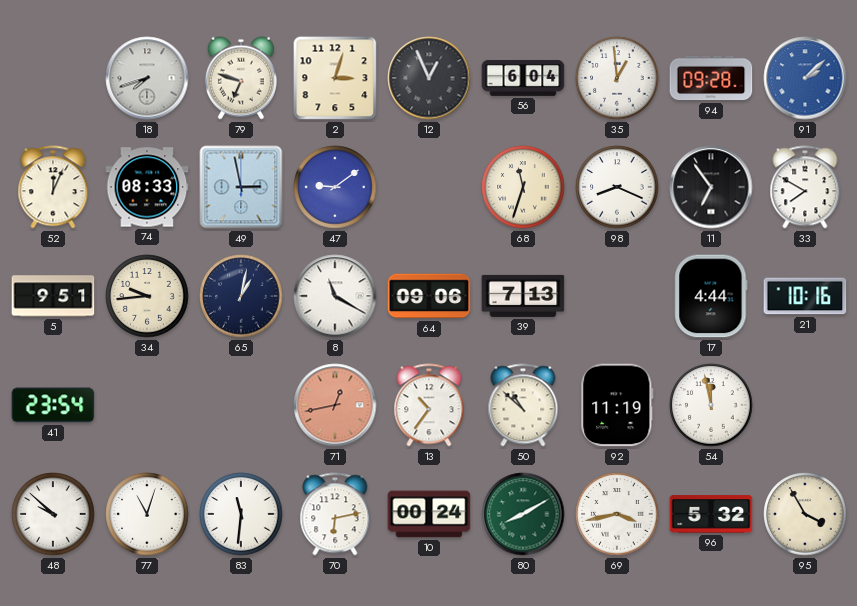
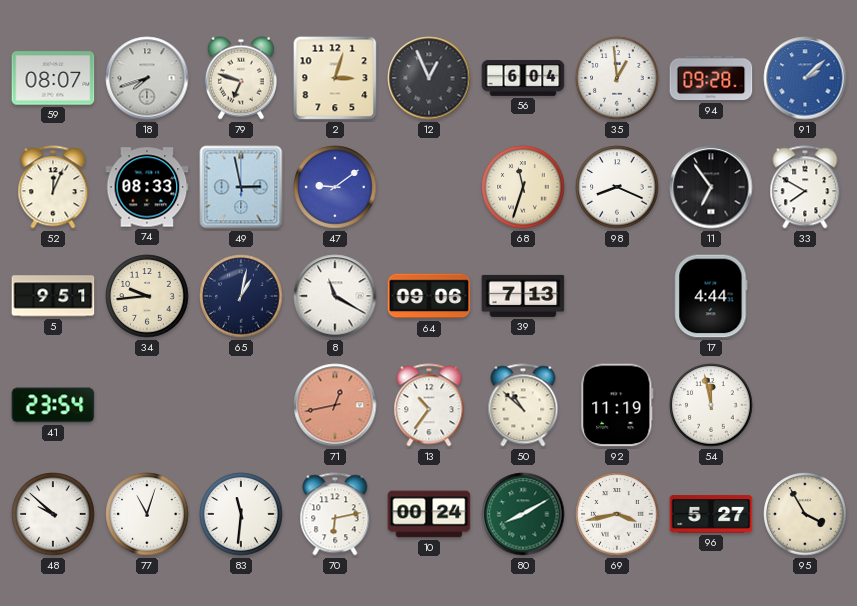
59: none -> 08:07
21: 10:16 -> none
96: 5:32 -> 5:27
